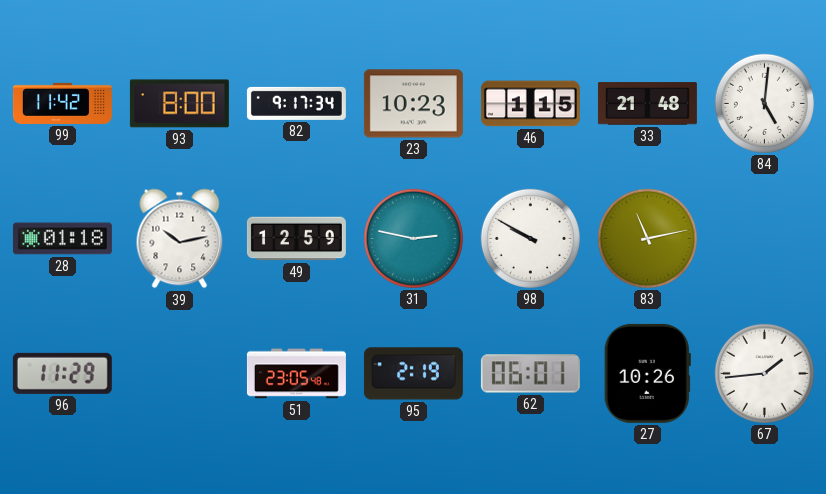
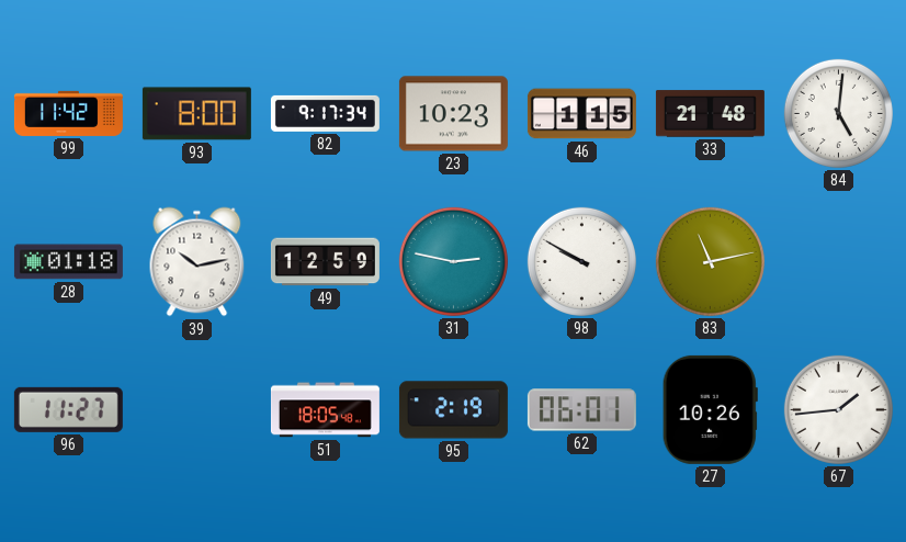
96: 11:29 -> 11:27
51: 23:05 -> 18:05
